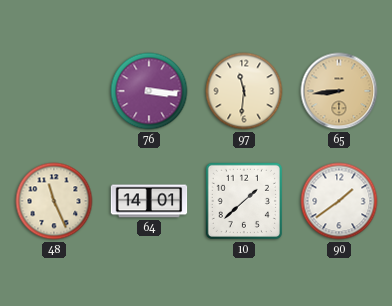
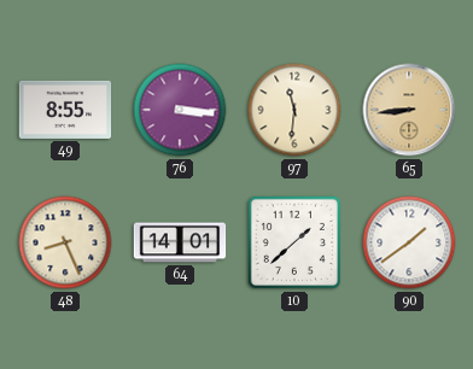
49: none -> 8:55
48: 11:26 -> 8:26
